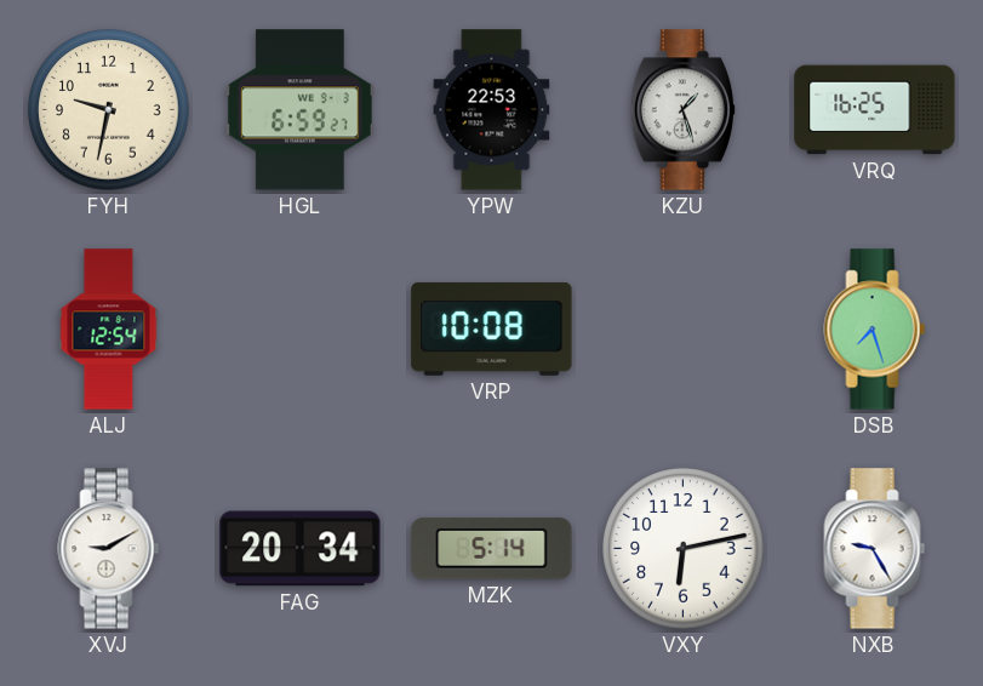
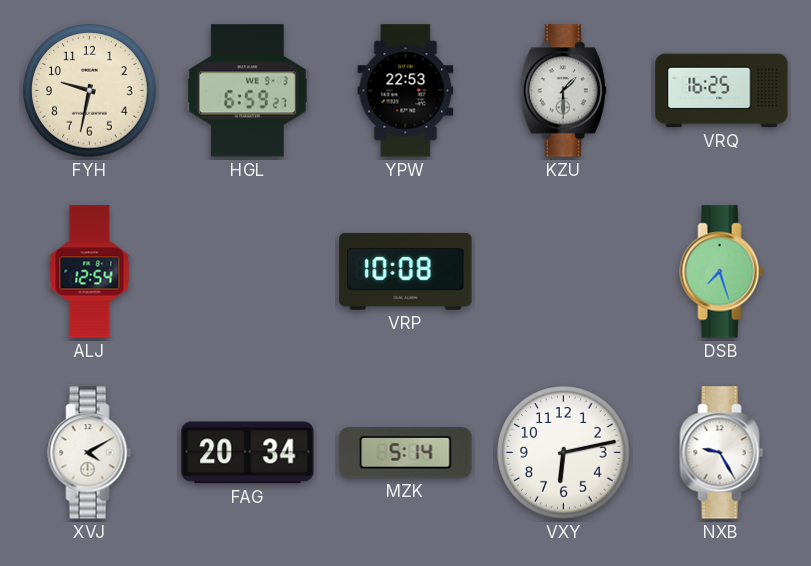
KZU: 1:27 -> 1:30
XVJ: 9:10 -> 4:10
